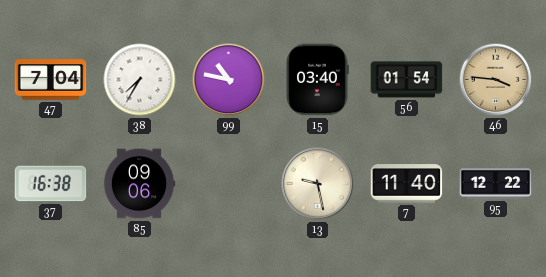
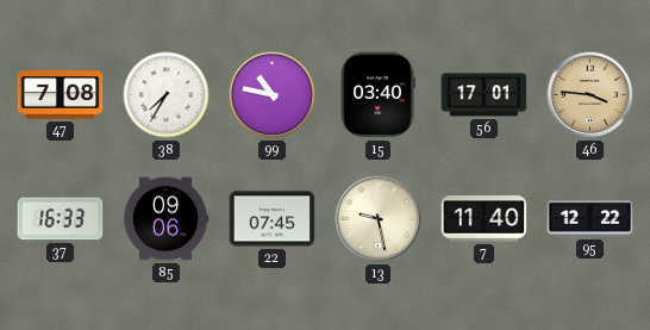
47: 7:04 -> 7:08
56: 01:54 -> 17:01
37: 16:38 -> 16:33
22: none -> 07:45
